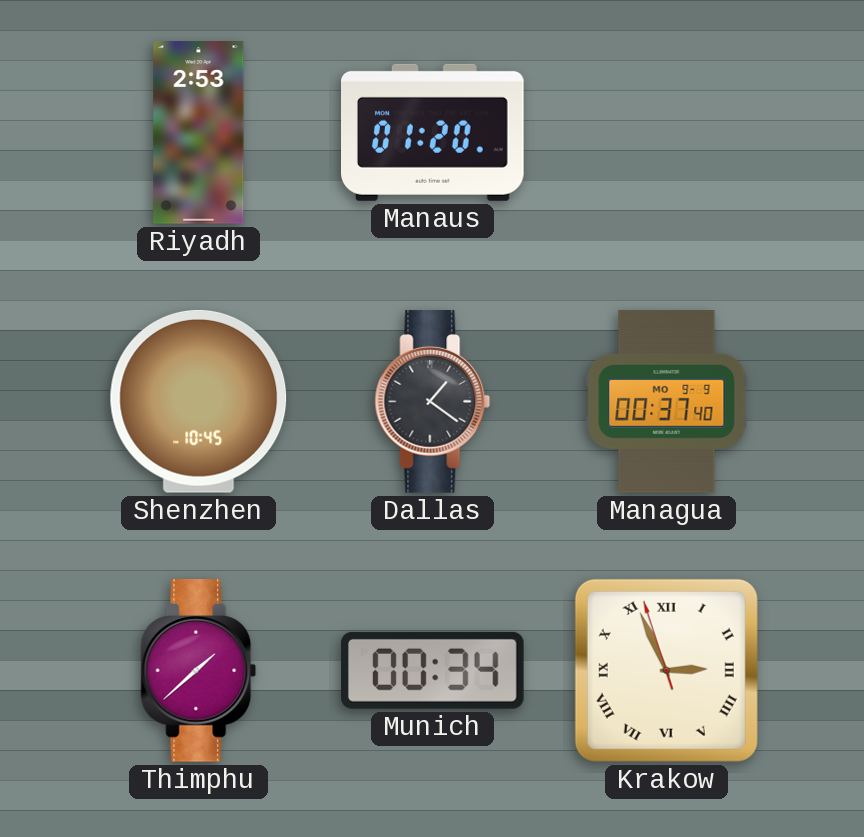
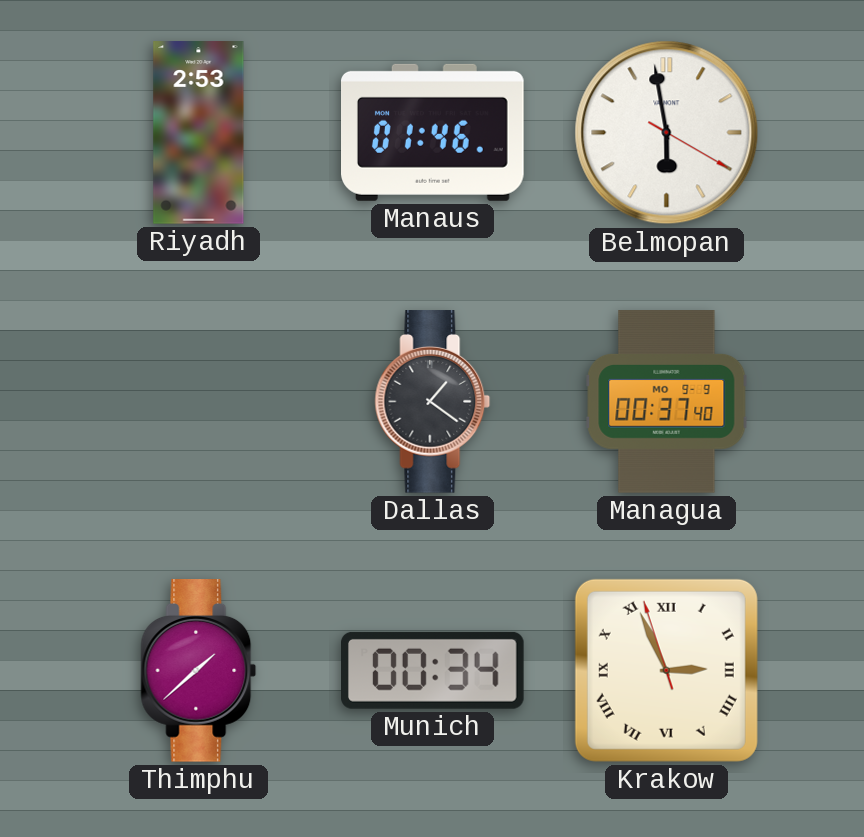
Manaus: 01:20 -> 01:46
Belmopan: none -> 5:58
Shenzhen: 10:45 -> none
